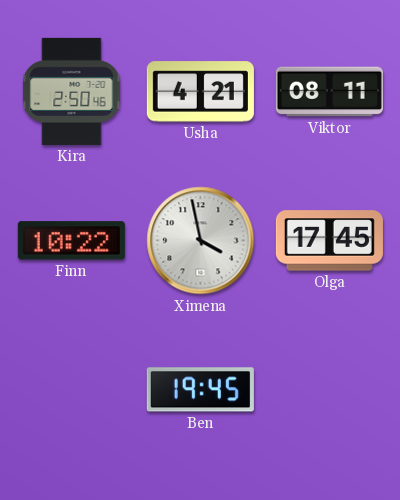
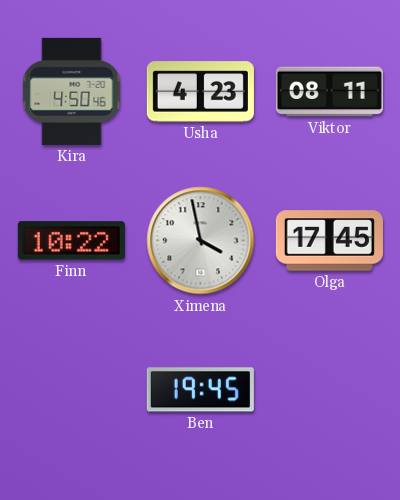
Kira: 2:50 -> 4:50
Usha: 4:21 -> 4:23
